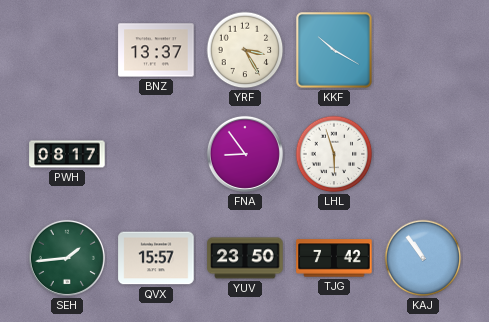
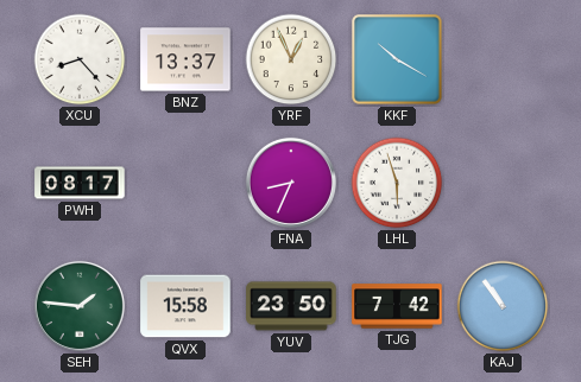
XCU: none -> 8:23
YRF: 3:25 -> 12:56
FNA: 8:54 -> 8:34
SEH: 1:44 -> 1:46
QVX: 15:57 -> 15:58
